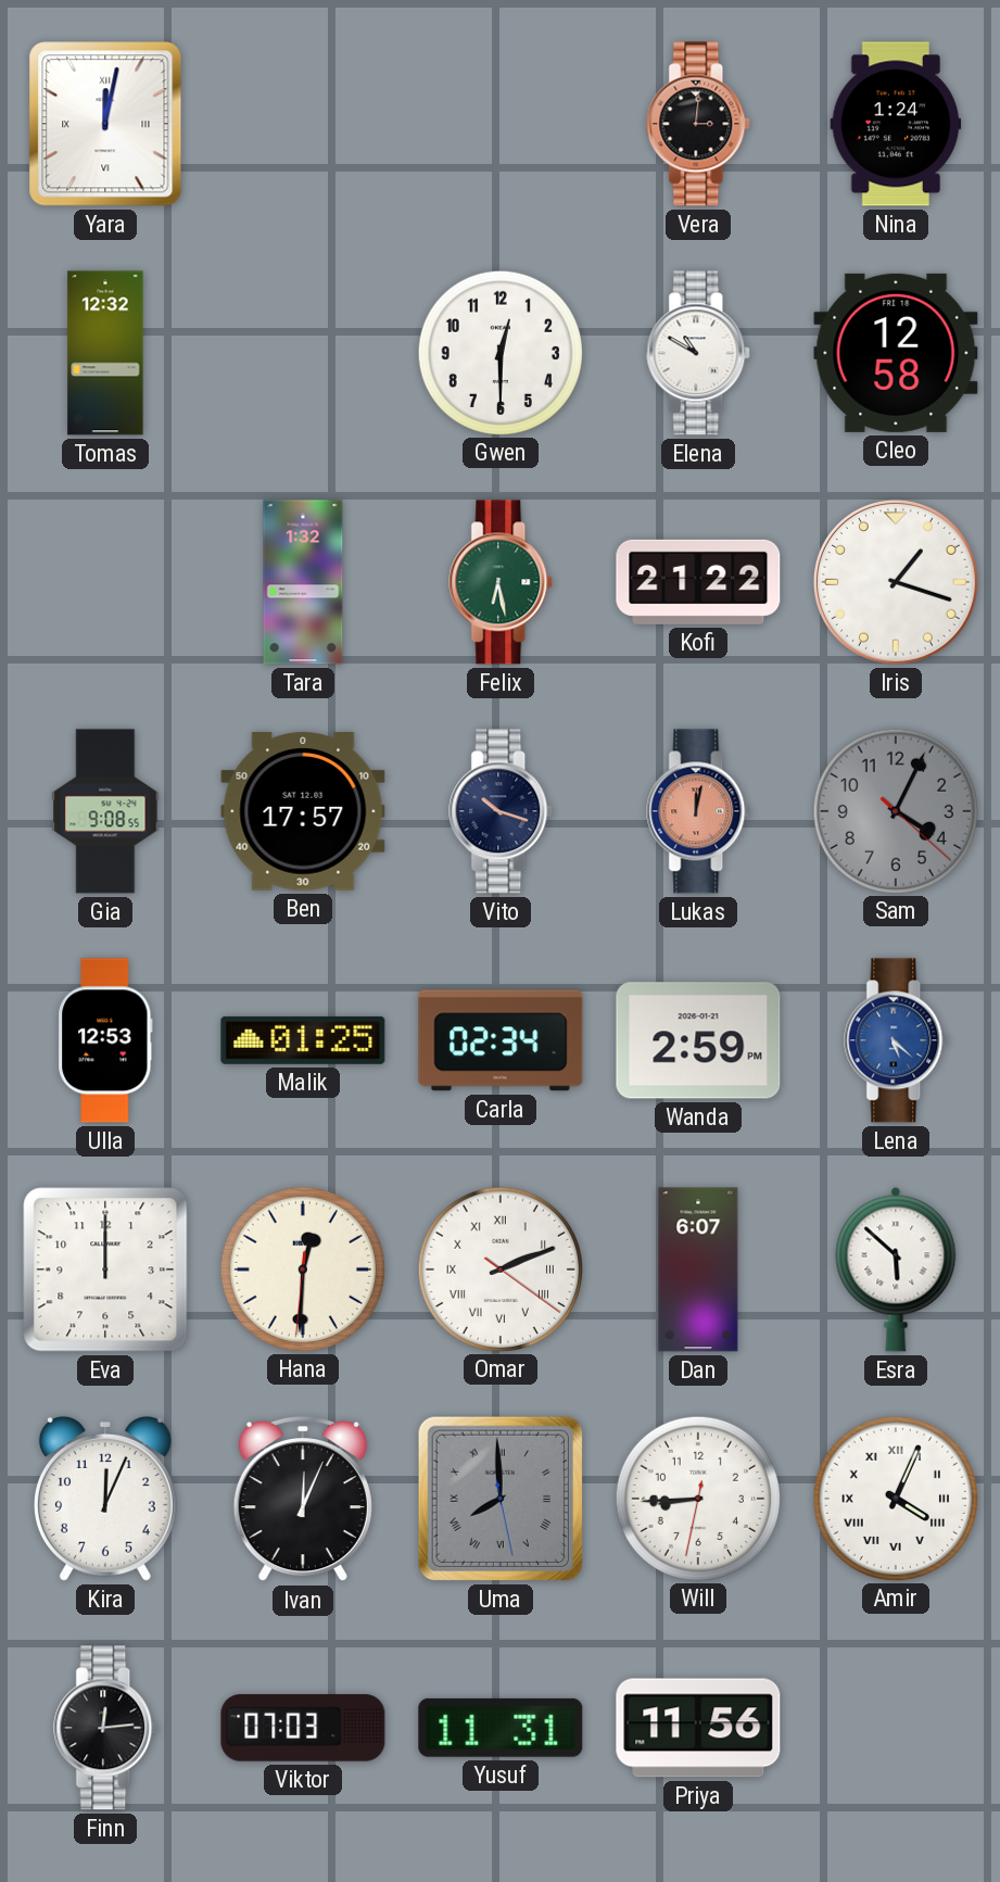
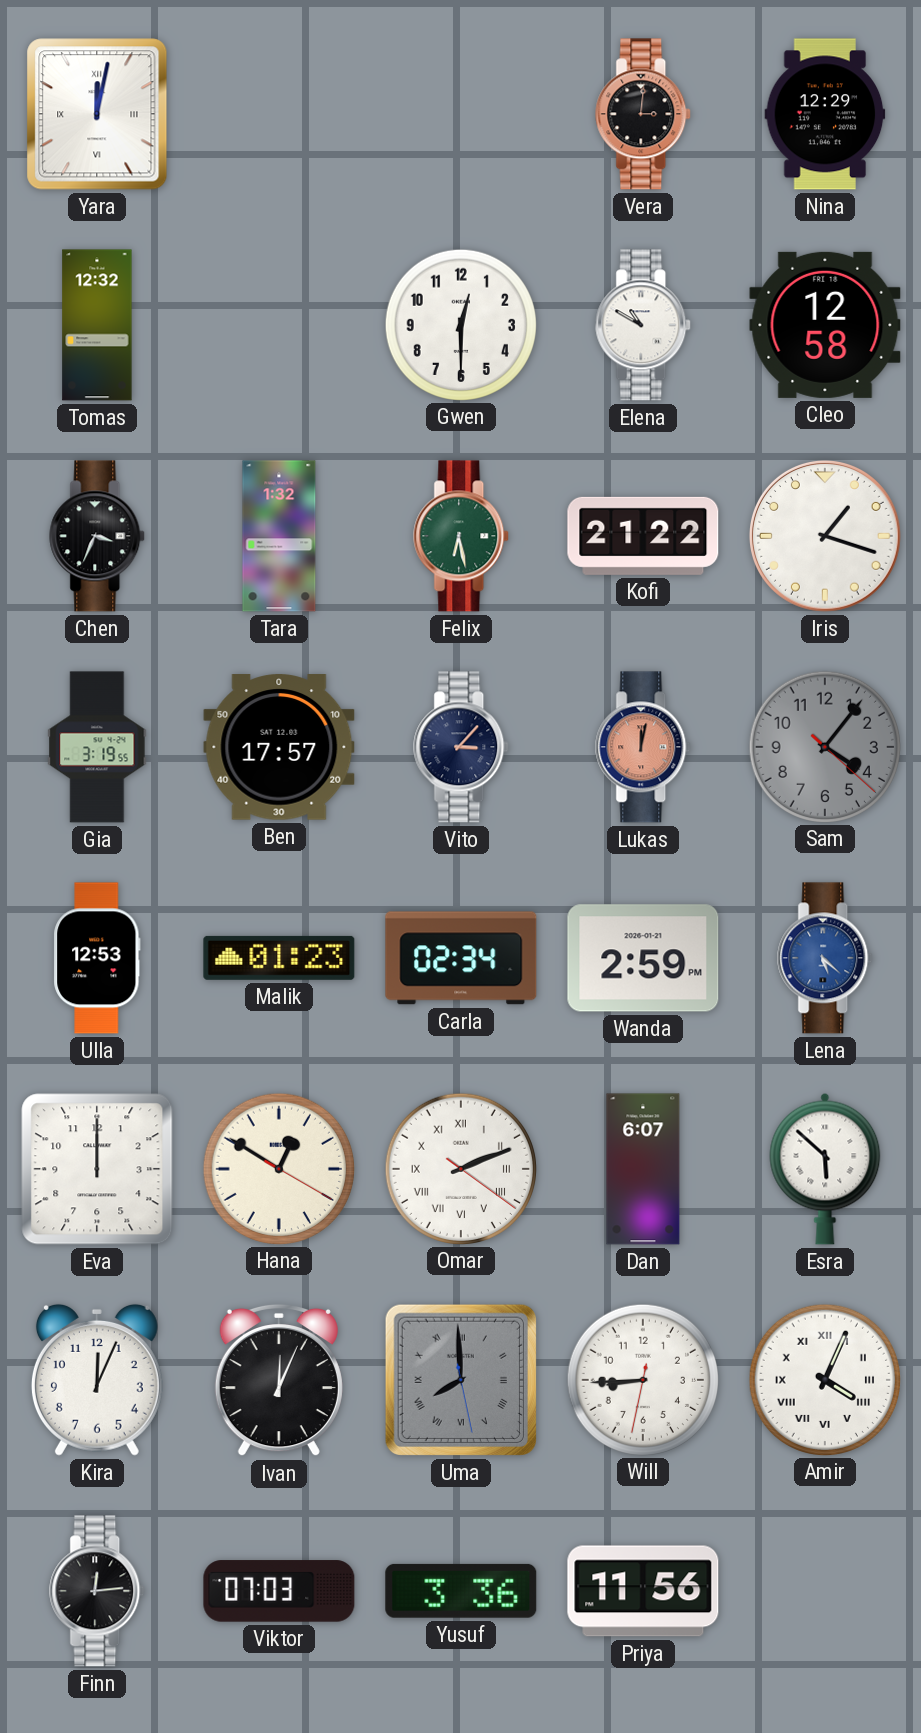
Nina: 1:24 -> 12:29
Chen: none -> 3:34
Gia: 9:08 -> 3:19
Vito: 10:18 -> 3:07
Sam: 4:04 -> 4:06
Malik: 01:25 -> 01:23
Hana: 12:30 -> 12:50
Yusuf: 11:31 -> 3:36
